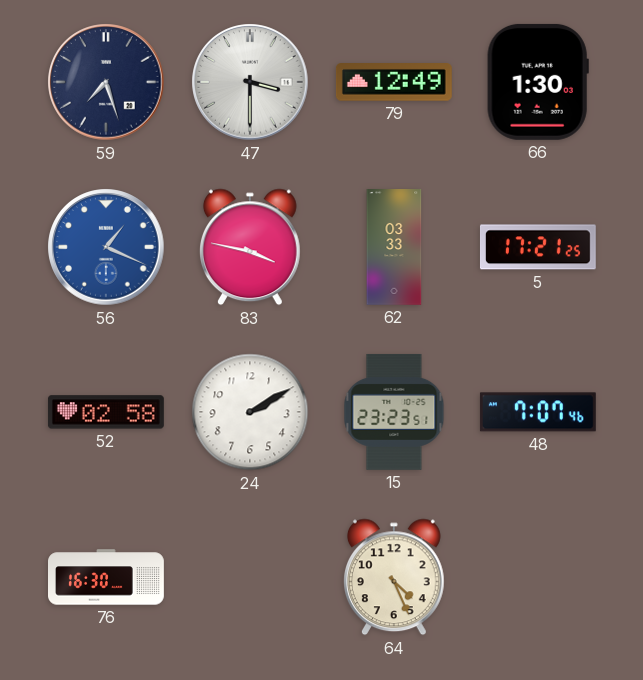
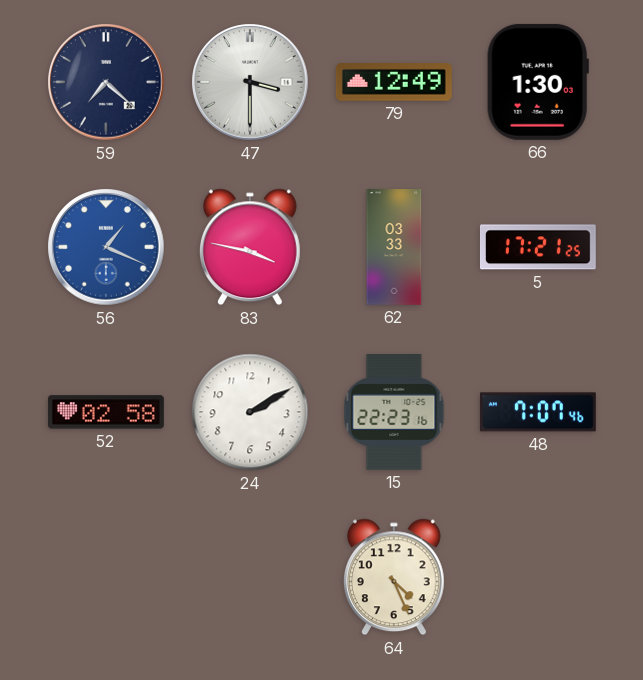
59: 7:27 -> 7:22
15: 23:23 -> 22:23
76: 16:30 -> none
